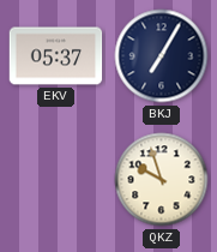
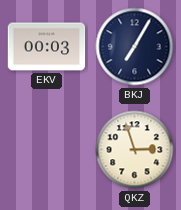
EKV: 05:37 -> 00:03
QKZ: 9:57 -> 2:57
